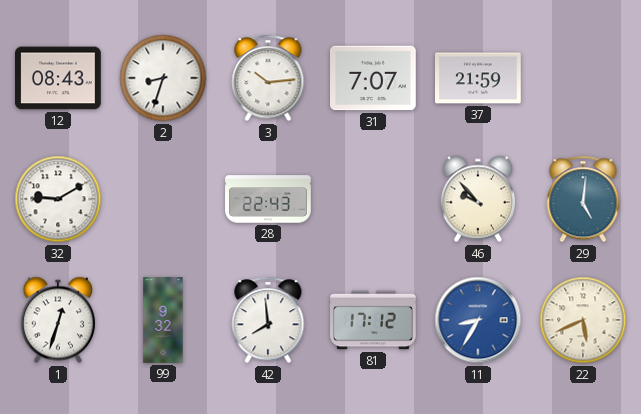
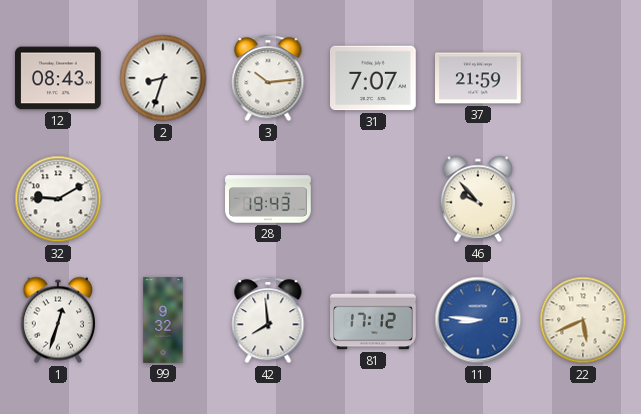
28: 22:43 -> 19:43
29: 5:01 -> none
11: 8:35 -> 8:46
